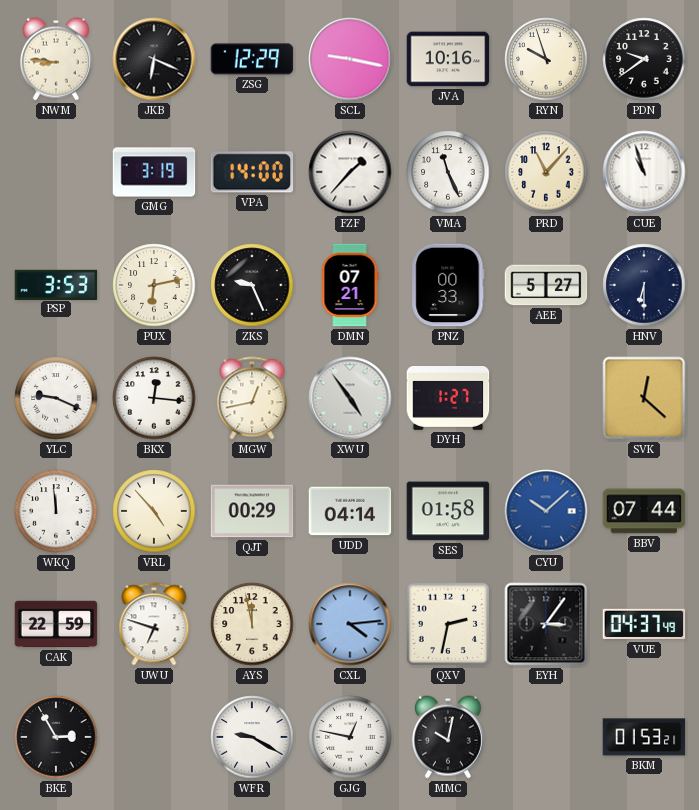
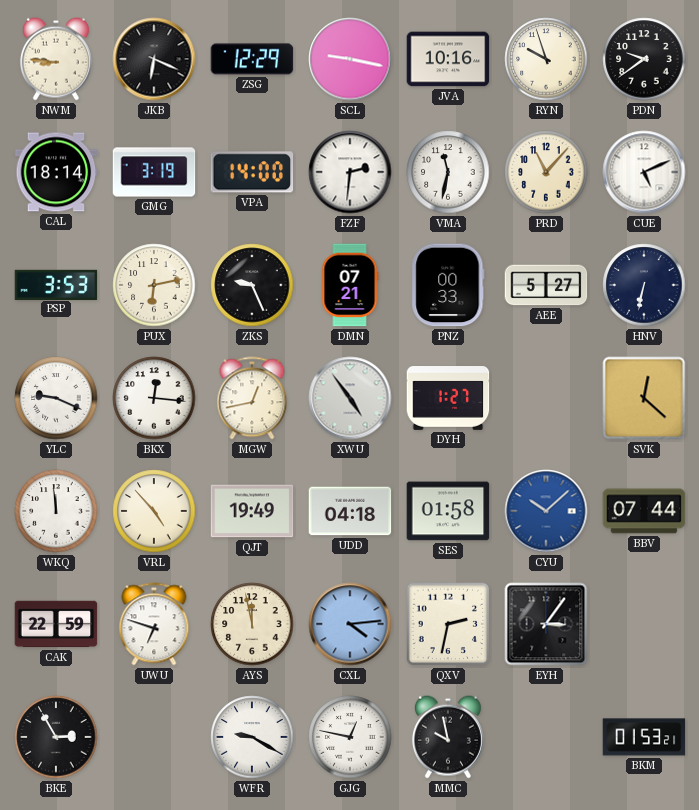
CAL: none -> 18:14
FZF: 1:37 -> 2:31
VMA: 11:26 -> 11:32
CUE: 10:57 -> 5:11
HNV: 6:30 -> 6:32
QJT: 00:29 -> 19:49
UDD: 04:14 -> 04:18
VUE: 04:37 -> none
MMC: 10:02 -> 9:58
